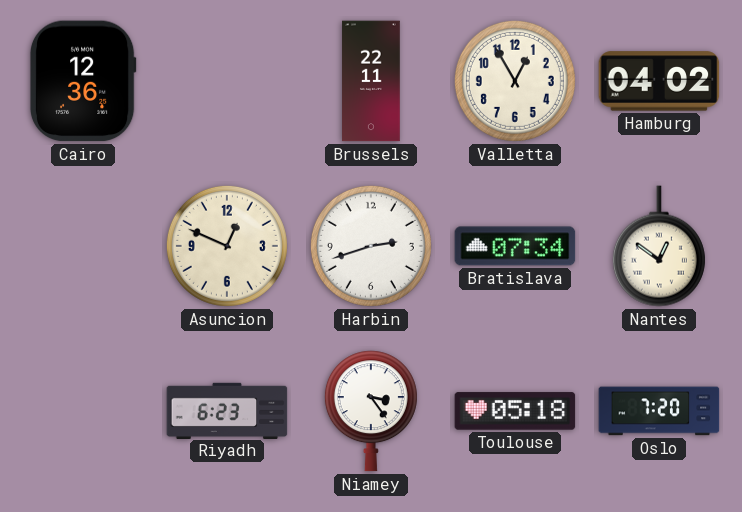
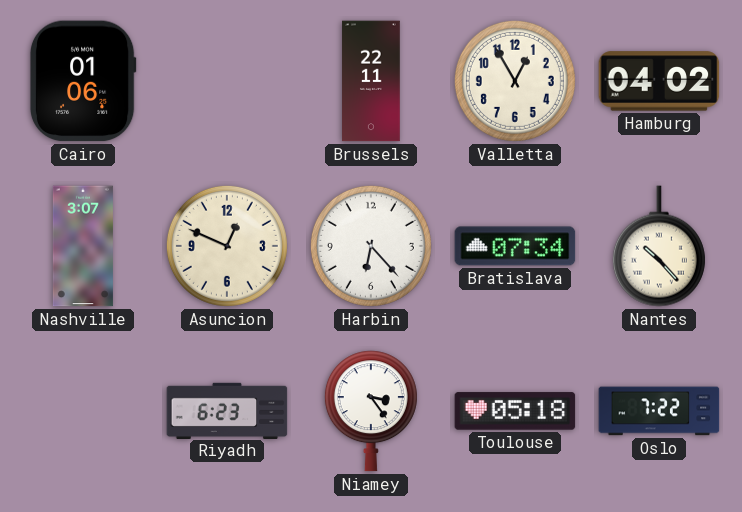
Cairo: 12:36 -> 01:06
Nashville: none -> 3:07
Harbin: 2:42 -> 6:23
Nantes: 12:51 -> 10:23
Oslo: 7:20 -> 7:22
